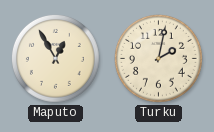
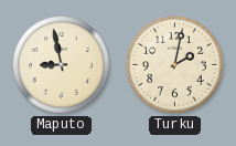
Maputo: 12:55 -> 8:58
